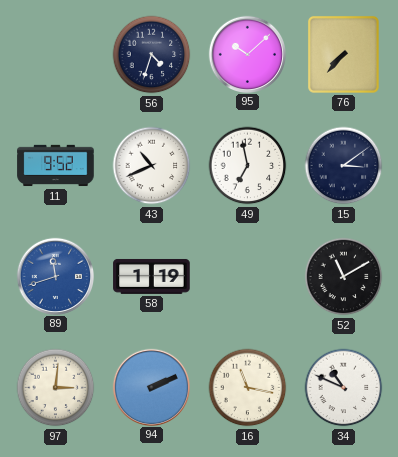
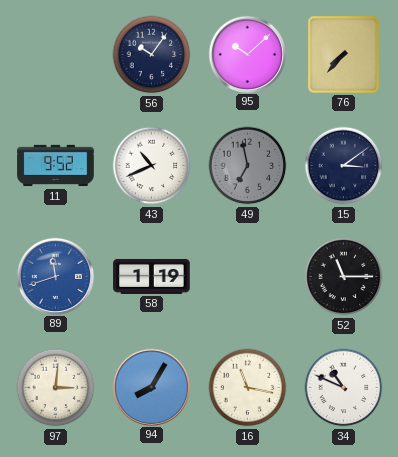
56: 4:33 -> 10:06
49 dial: white -> grey
52: 11:10 -> 11:15
94: 2:11 -> 8:05
